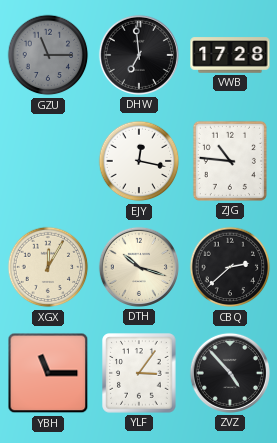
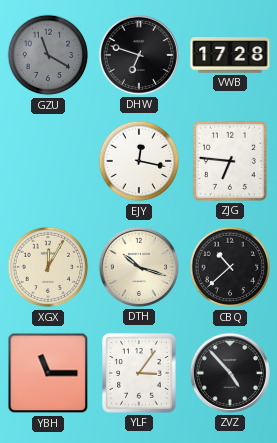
GZU: 11:15 -> 11:20
DHW: 6:59 -> 6:48
ZJG: 10:46 -> 6:46
CBQ: 2:38 -> 10:38
